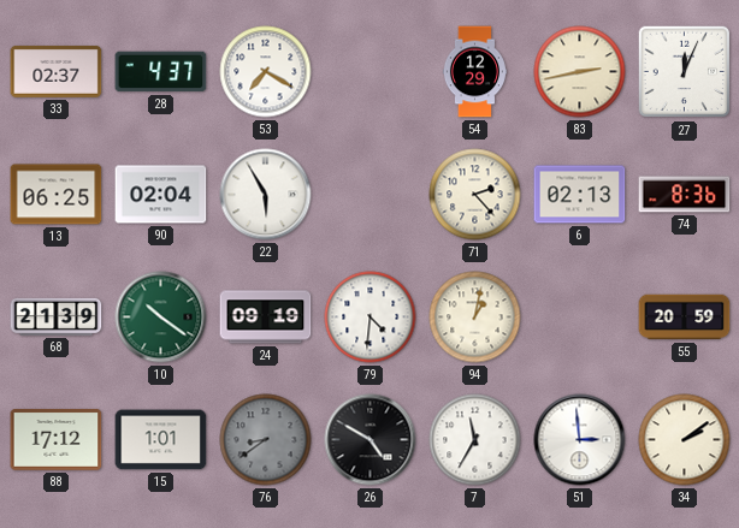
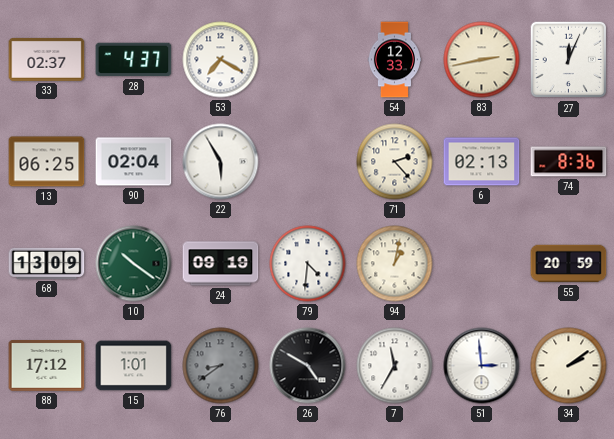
54: 12:29 -> 12:33
68: 21:39 -> 13:09
